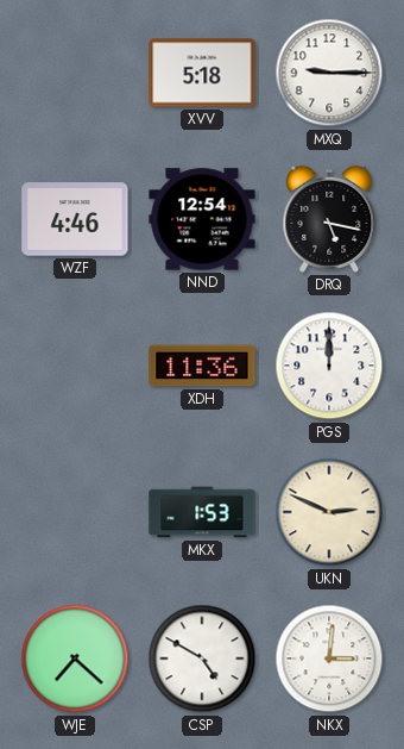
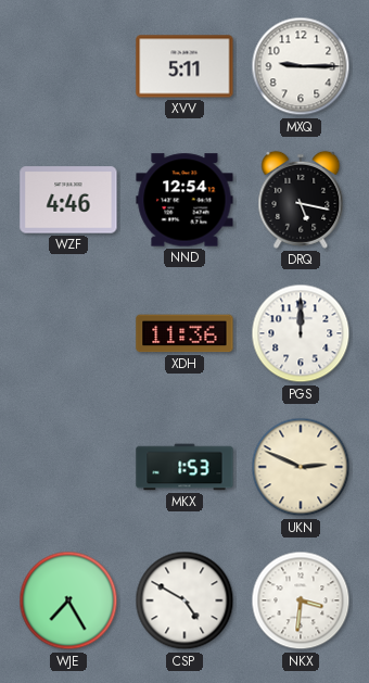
XVV: 5:18 -> 5:11
WJE: 7:22 -> 7:25
NKX: 3:01 -> 3:31
